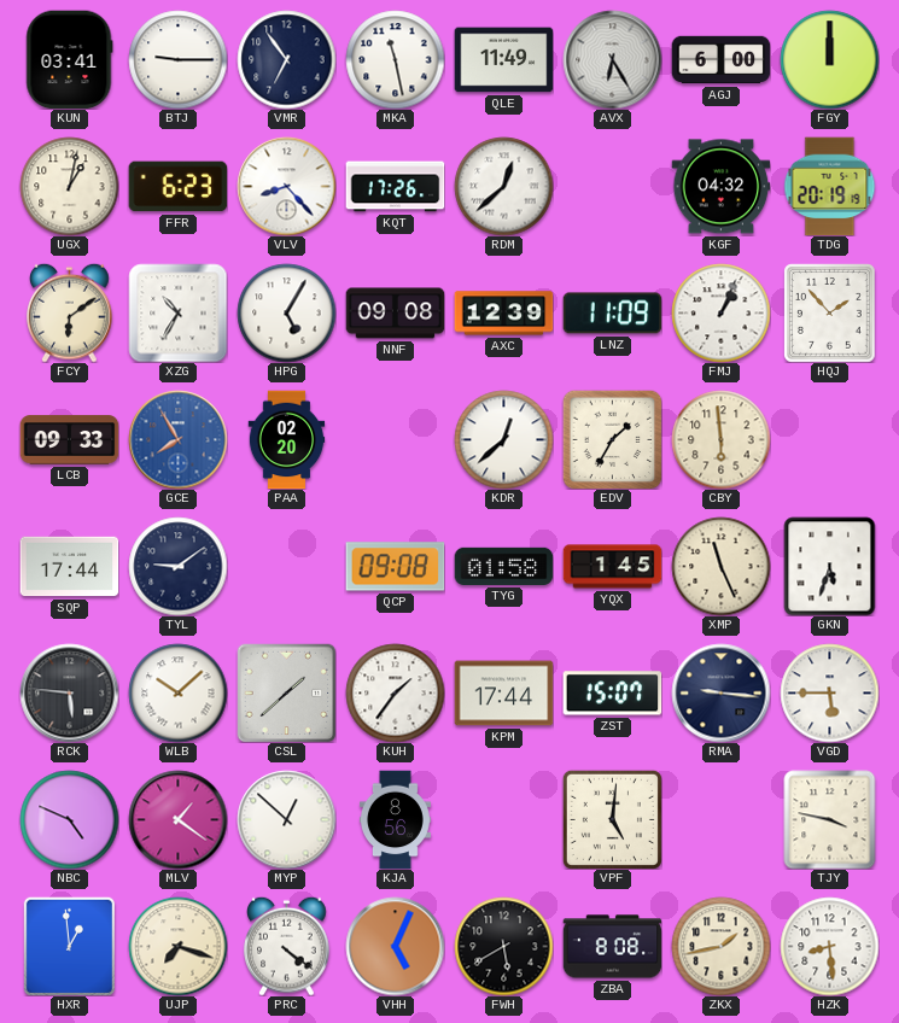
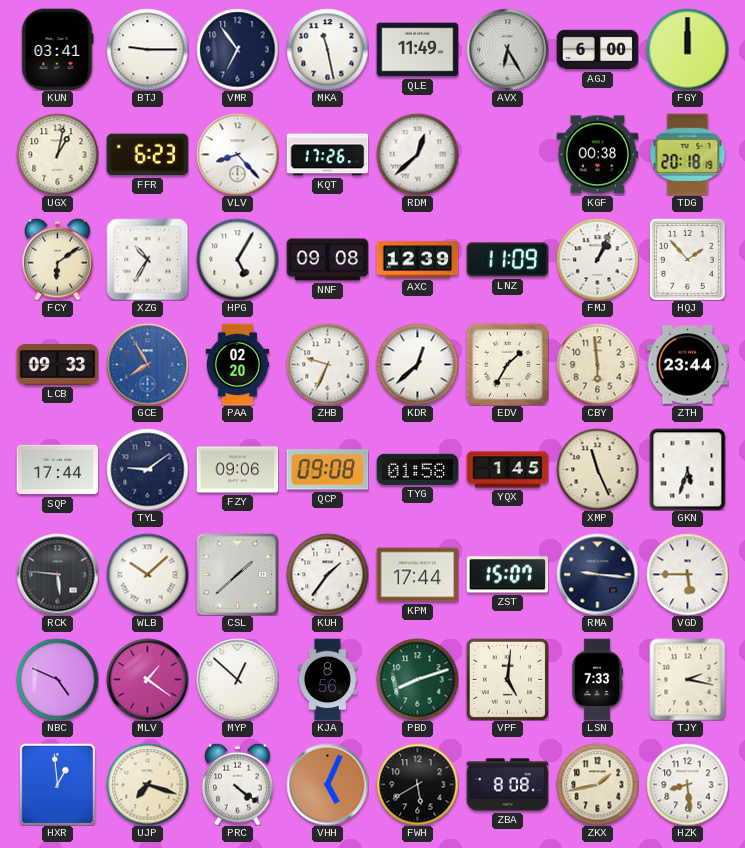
KGF: 04:32 -> 00:38
TDG: 20:19 -> 20:18
ZHB: none -> 9:34
ZTH: none -> 23:44
FZY: none -> 09:06
PBD: none -> 8:12
LSN: none -> 7:33
TJY: 3:47 -> 2:17
